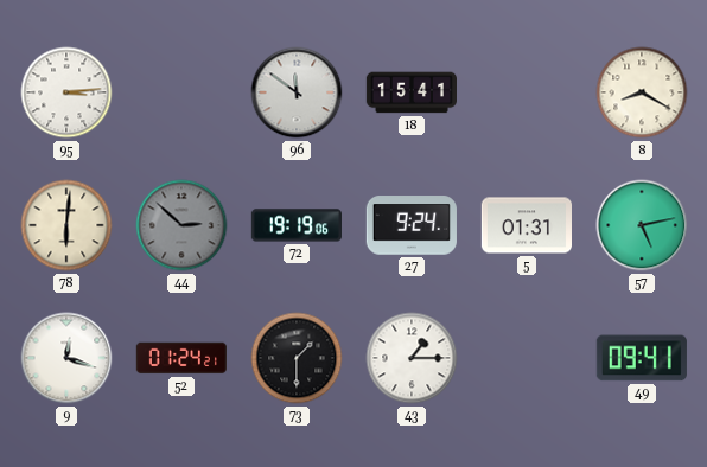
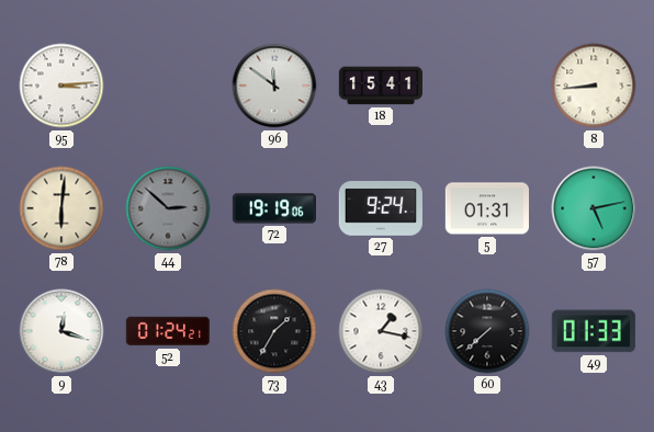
8: 8:20 -> 8:44
73: 1:30 -> 1:35
43: 1:15 -> 1:17
60: none -> 7:38
49: 09:41 -> 01:33
